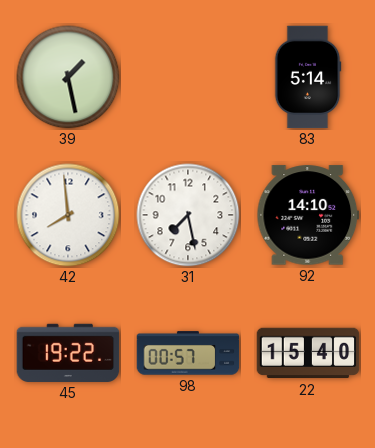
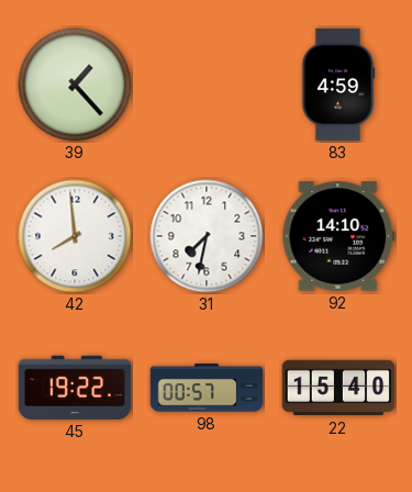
39: 1:28 -> 1:23
83: 5:14 -> 4:59
31: 7:28 -> 7:32
